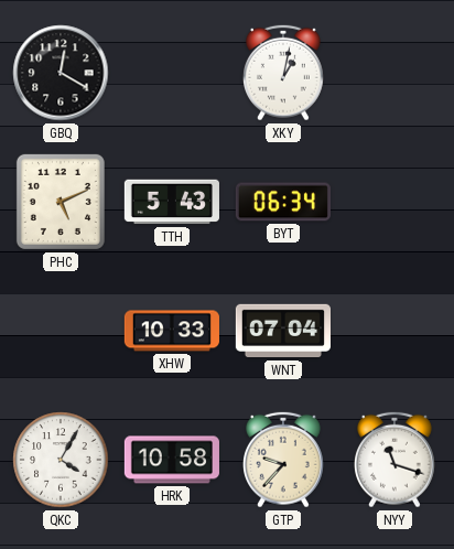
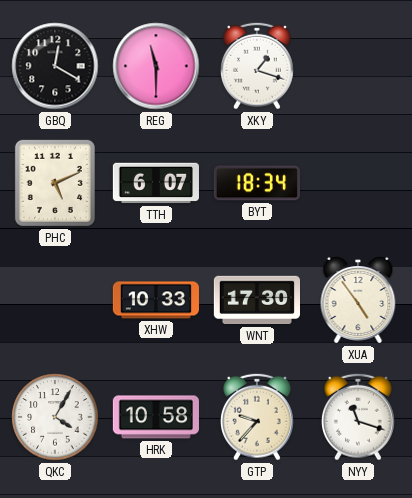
REG: none -> 11:30
XKY: 1:02 -> 1:18
TTH: 5:43 -> 6:07
BYT: 06:34 -> 18:34
WNT: 07:04 -> 17:30
XUA: none -> 4:54
